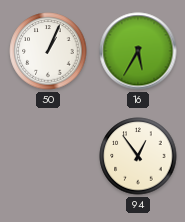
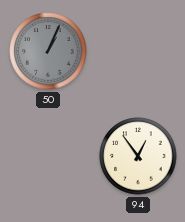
50 dial: white -> grey
16: 5:35 -> none
